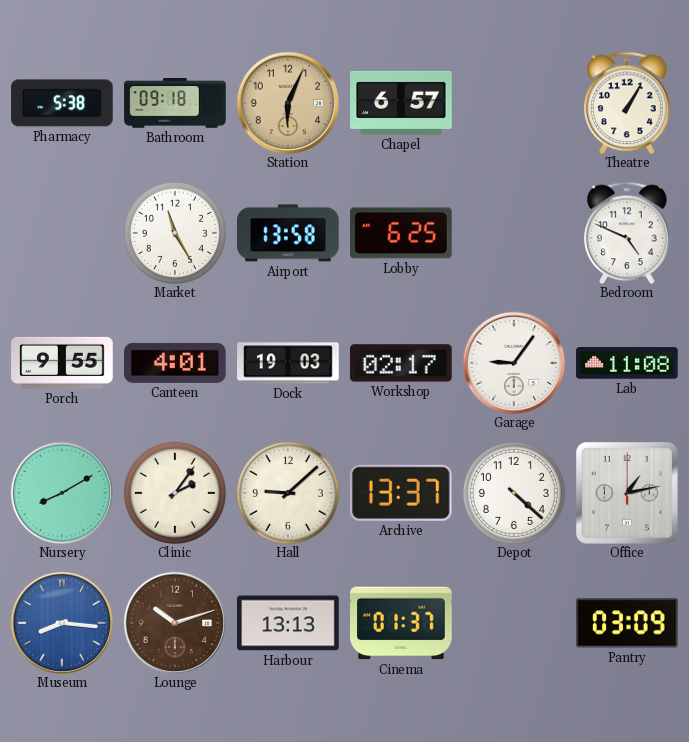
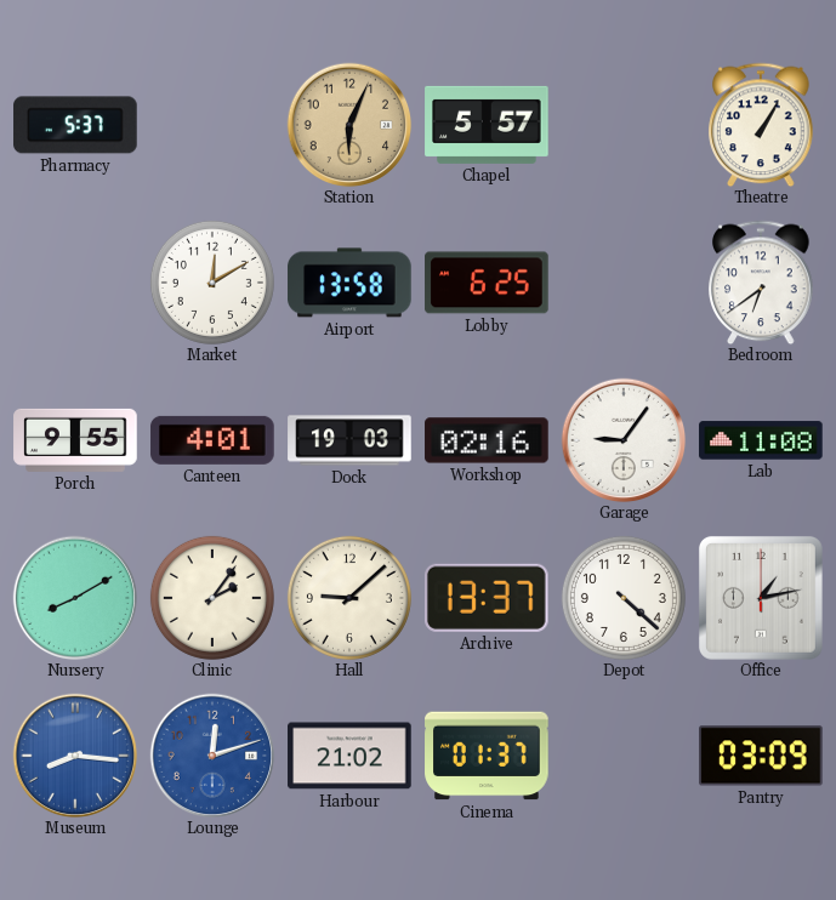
Pharmacy: 5:38 -> 5:37
Bathroom: 09:18 -> none
Chapel: 6:57 -> 5:57
Market: 11:25 -> 12:10
Bedroom: 4:49 -> 6:39
Workshop: 02:17 -> 02:16
Lounge: 10:12 -> 12:12
Lounge dial: brown -> blue
Harbour: 13:13 -> 21:02
